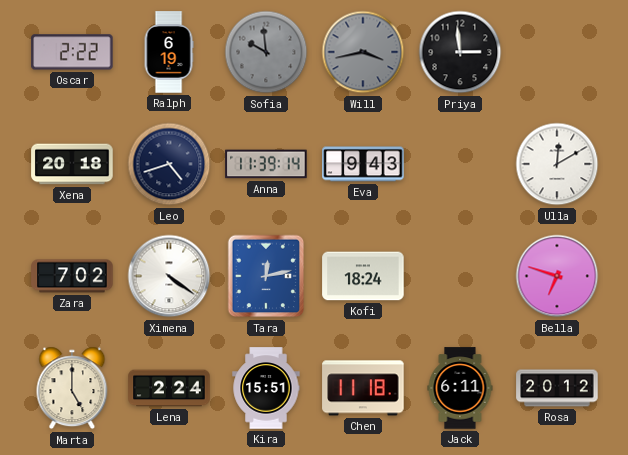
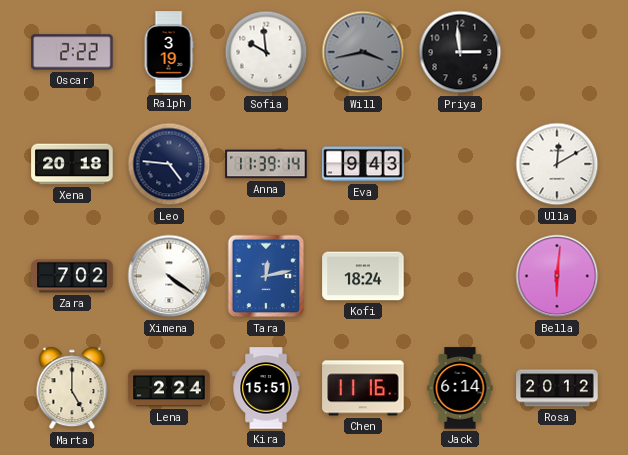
Ralph: 6:19 -> 3:19
Sofia dial: grey -> white
Leo: 4:42 -> 4:46
Bella: 6:48 -> 6:01
Chen: 11:18 -> 11:16
Jack: 6:11 -> 6:14
